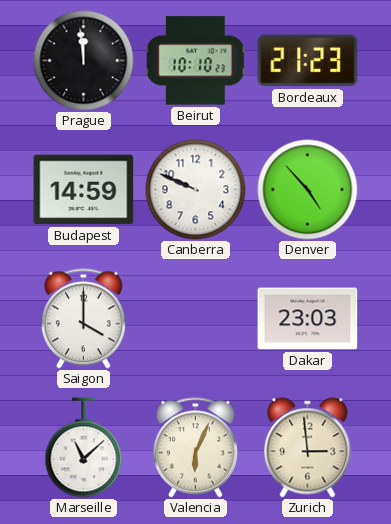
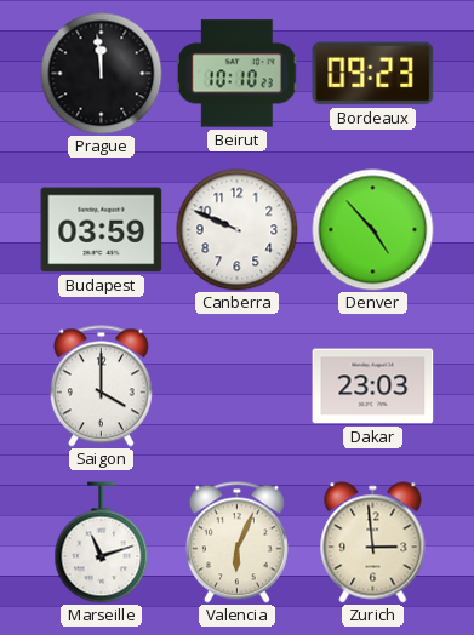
Bordeaux: 21:23 -> 09:23
Budapest: 14:59 -> 03:59
Marseille: 11:08 -> 11:12
